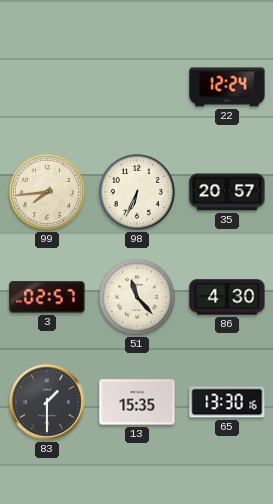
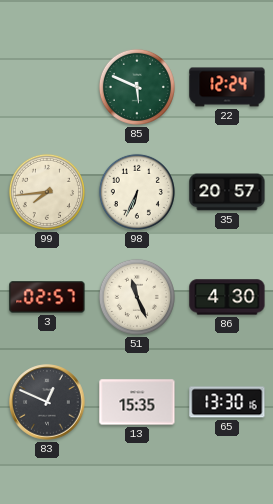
85: none -> 5:49
51: 11:23 -> 11:26
83: 1:30 -> 12:49
